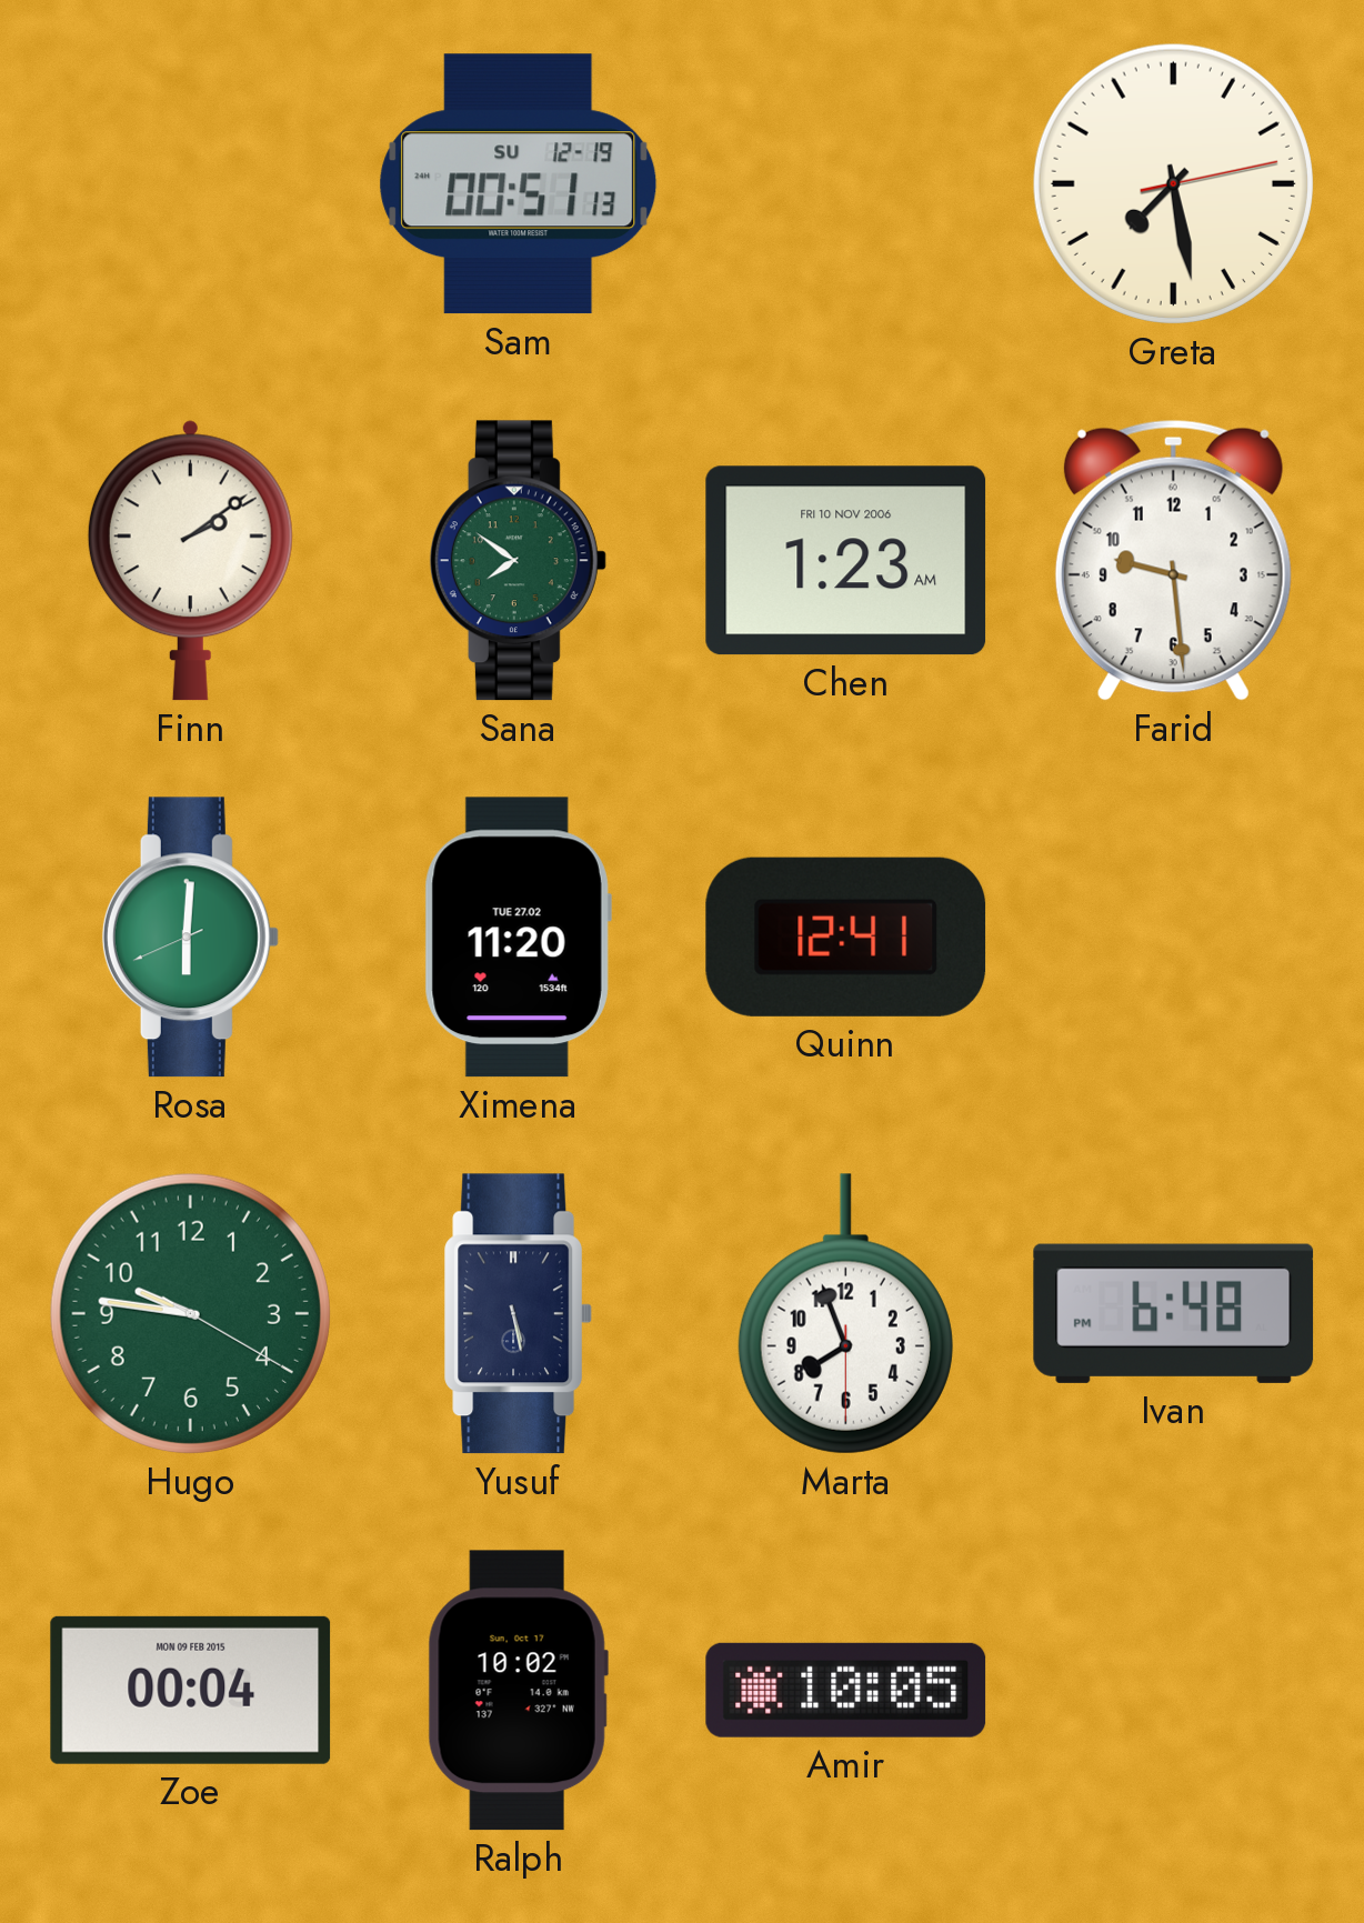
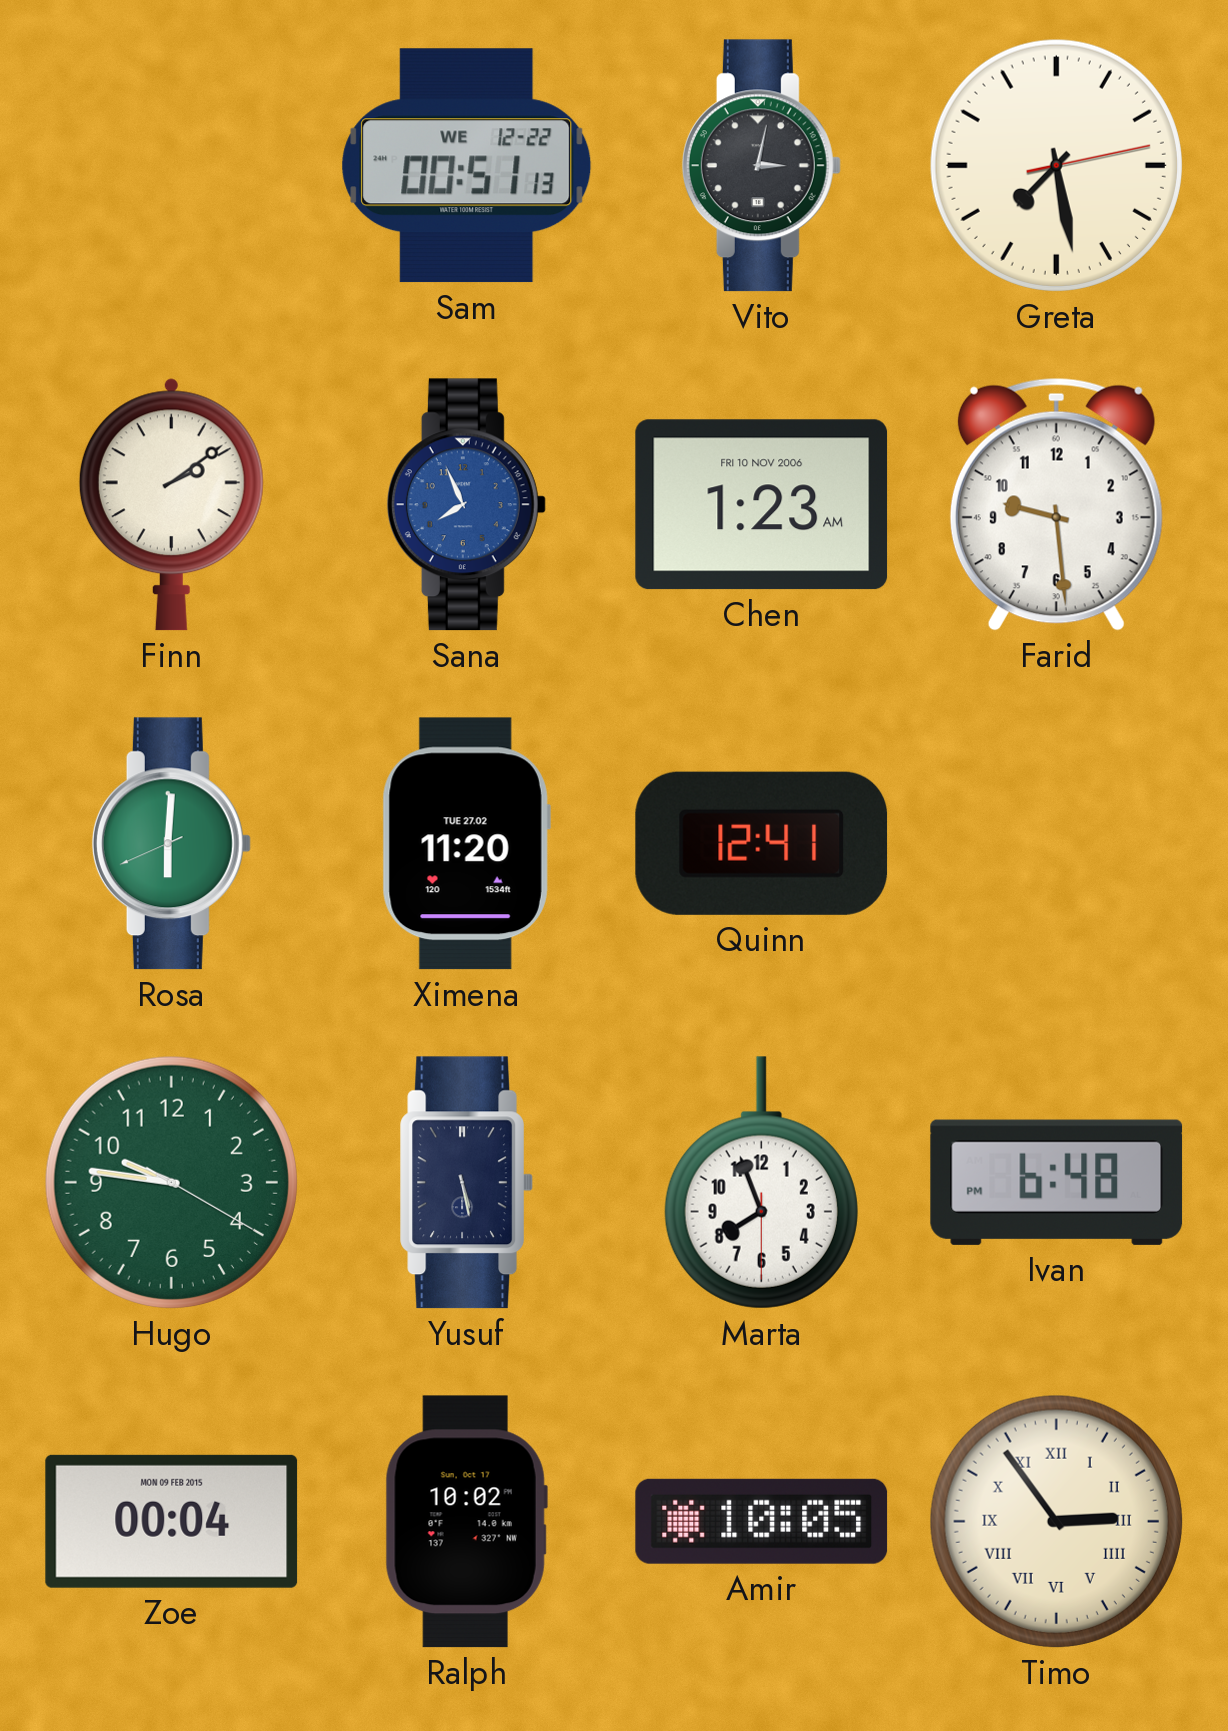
Sam date: SU 12-19 -> WE 12-22
Vito: none -> 3:02
Sana: 7:51 -> 7:56
Sana dial: green -> blue
Timo: none -> 2:54
